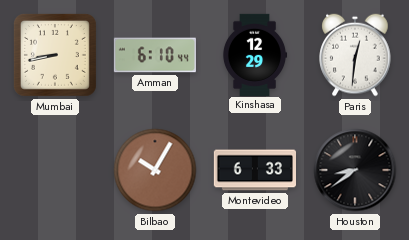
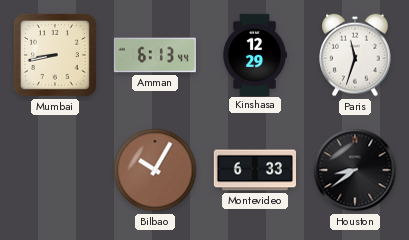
Amman: 6:10 -> 6:13
Paris: 12:31 -> 11:33
